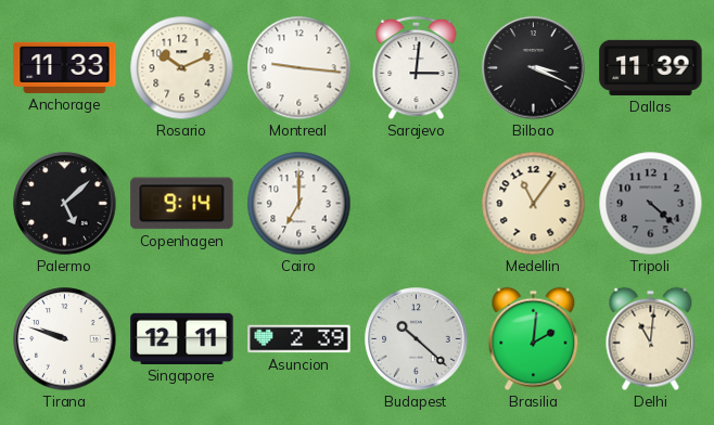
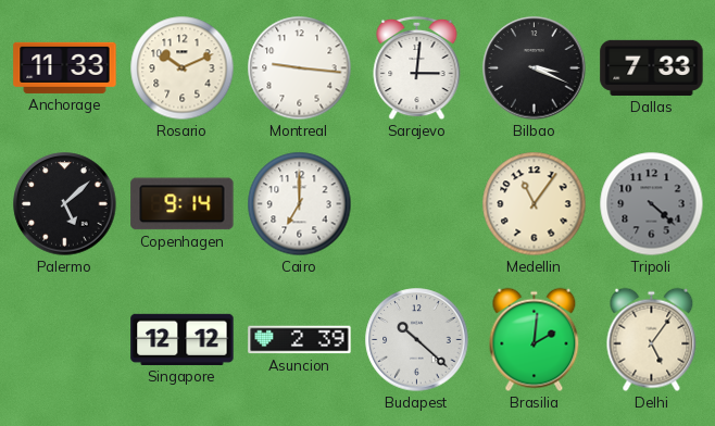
Dallas: 11:39 -> 7:33
Tirana: 9:48 -> none
Singapore: 12:11 -> 12:12
Delhi: 11:01 -> 5:06
